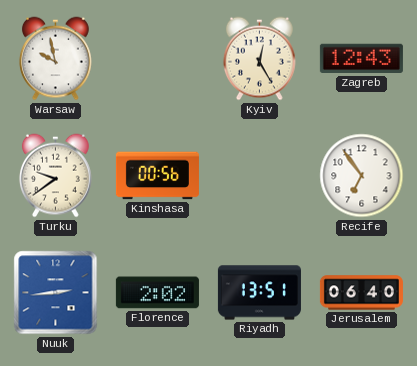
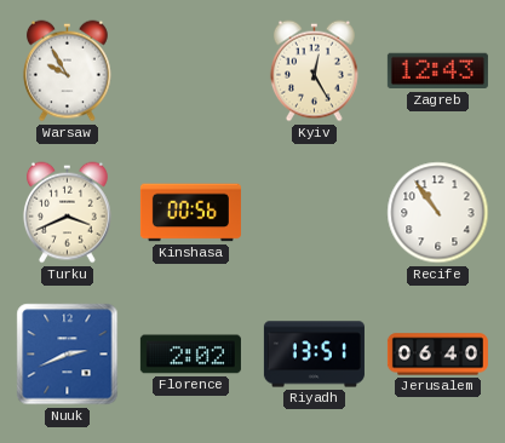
Warsaw: 9:58 -> 9:55
Turku: 9:39 -> 3:41
Recife: 6:54 -> 10:54
Nuuk: 2:44 -> 2:41
